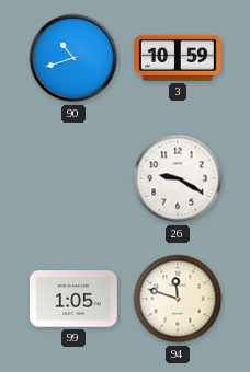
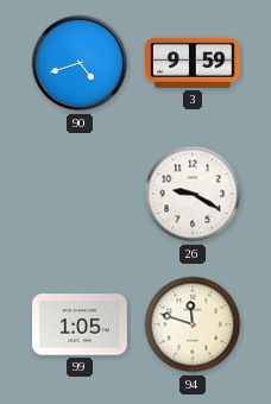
90: 10:42 -> 4:42
3: 10:59 -> 9:59
